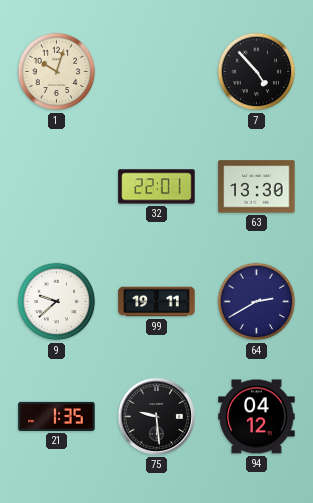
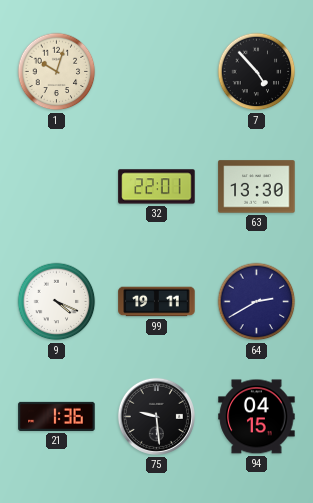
9: 9:38 -> 4:19
21: 1:35 -> 1:36
94: 04:12 -> 04:15
